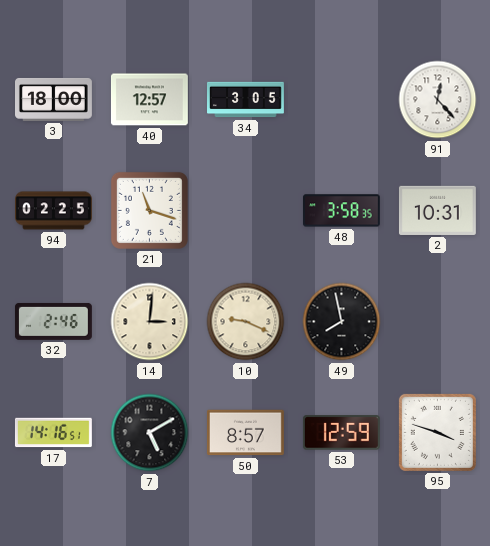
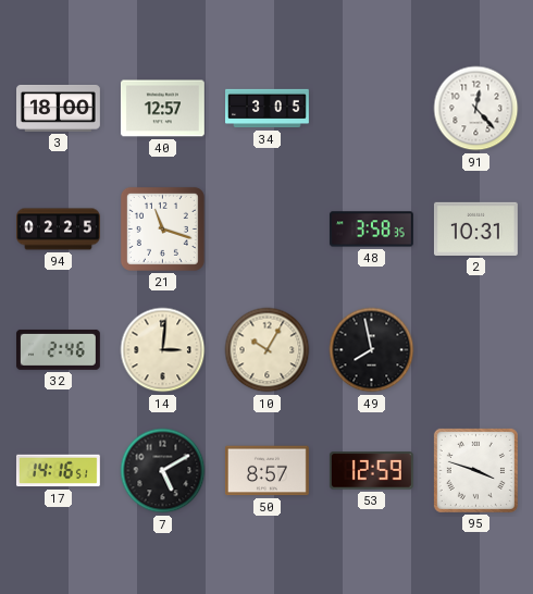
10: 9:19 -> 10:05
